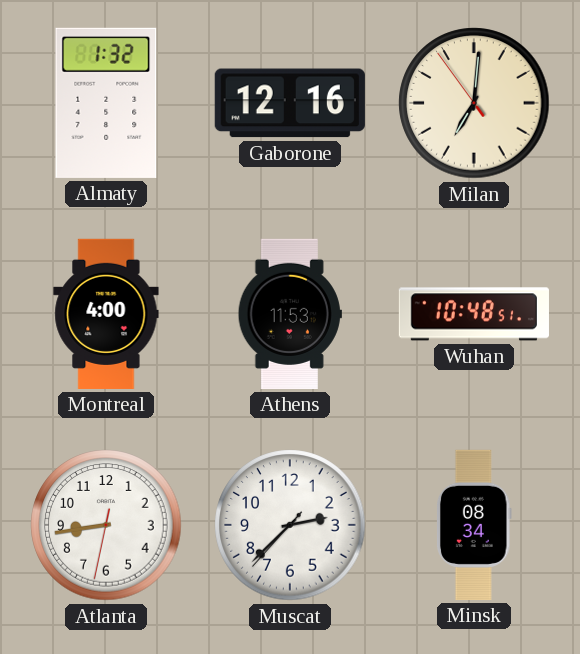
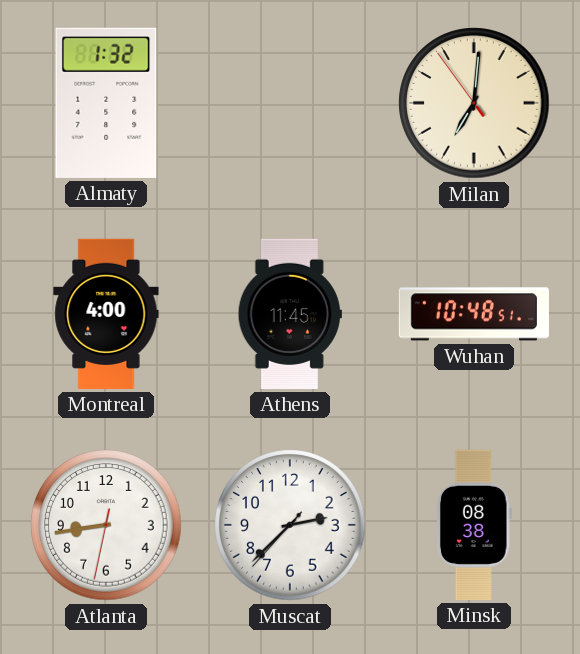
Gaborone: 12:16 -> none
Athens: 11:53 -> 11:45
Minsk: 08:34 -> 08:38
